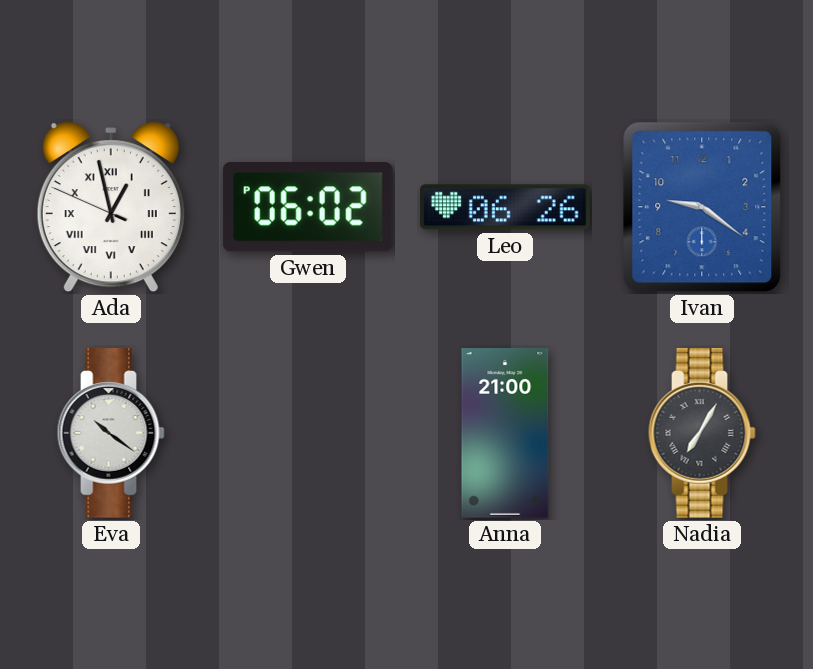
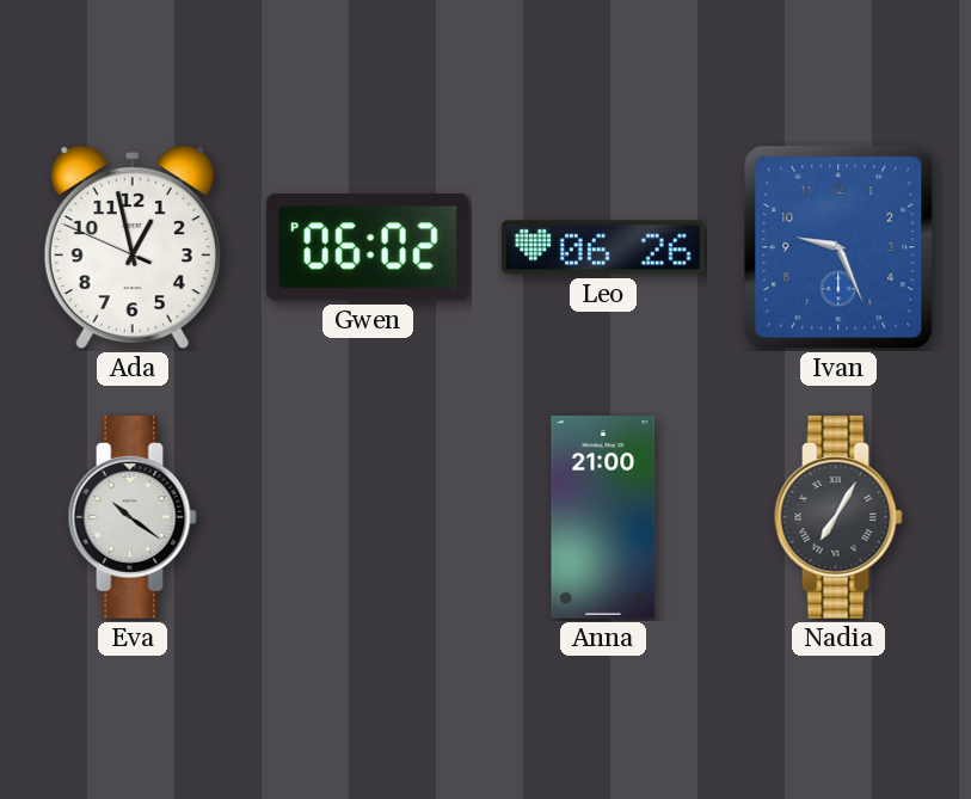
Ada numerals: Roman -> Arabic
Ivan: 9:21 -> 9:26
